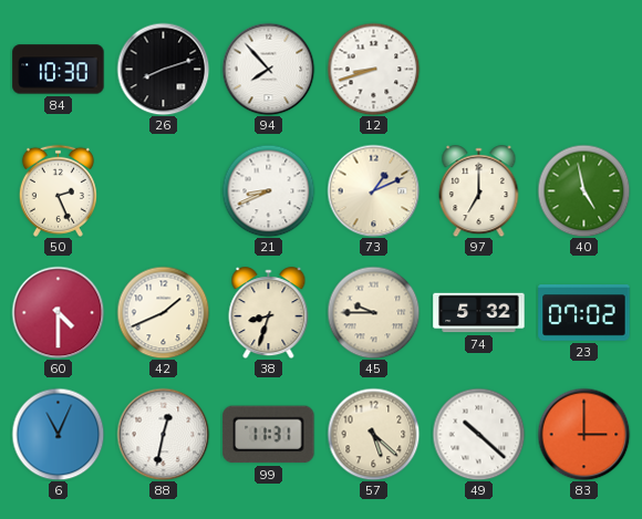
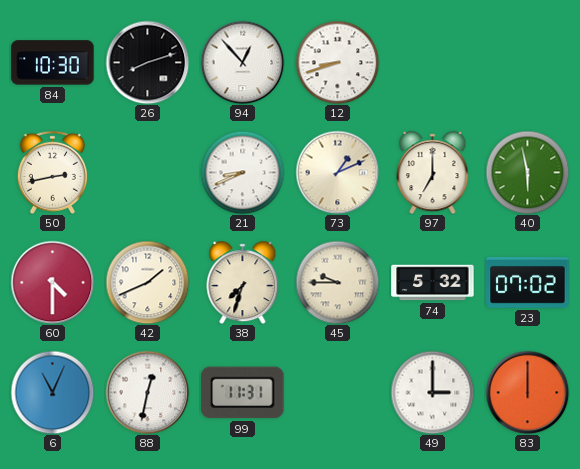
94: 7:53 -> 12:53
50: 2:26 -> 2:43
40: 4:58 -> 5:58
38: 8:33 -> 7:33
57: 5:22 -> none
49: 10:22 -> 3:00
83: 3:00 -> 12:00
